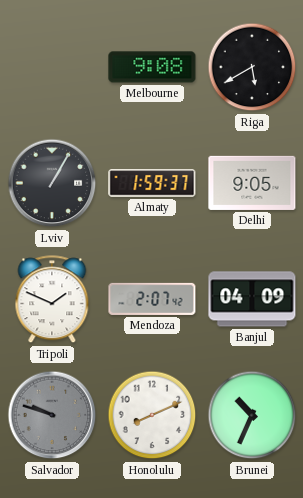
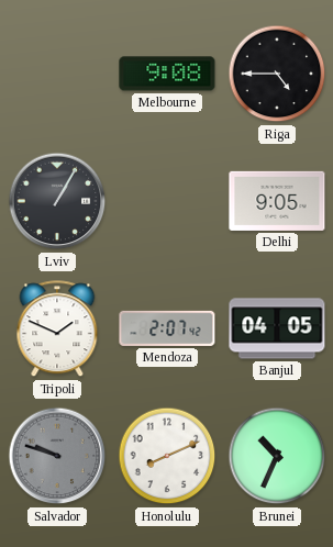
Riga: 5:40 -> 4:45
Almaty: 1:59 -> none
Banjul: 04:09 -> 04:05
